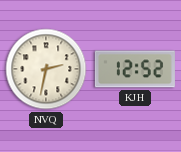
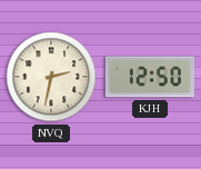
KJH: 12:52 -> 12:50
